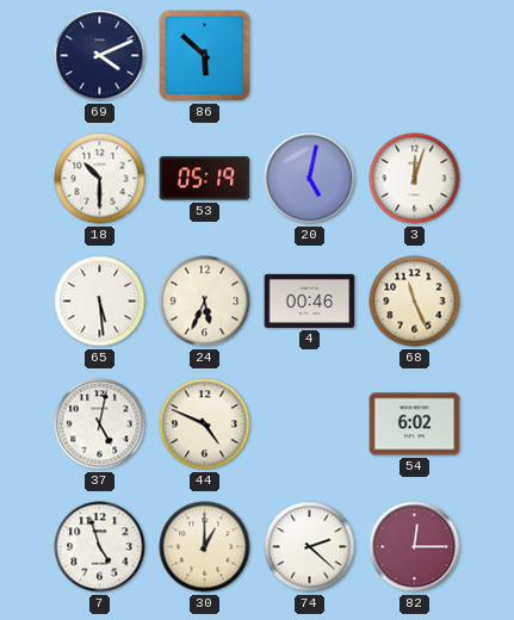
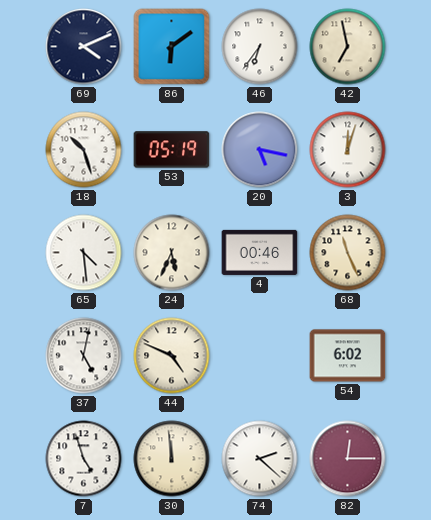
86: 5:52 -> 6:09
46: none -> 6:36
42: none -> 6:58
18: 10:30 -> 10:27
20: 5:02 -> 5:17
65: 5:29 -> 4:29
30: 1:00 -> 11:59
